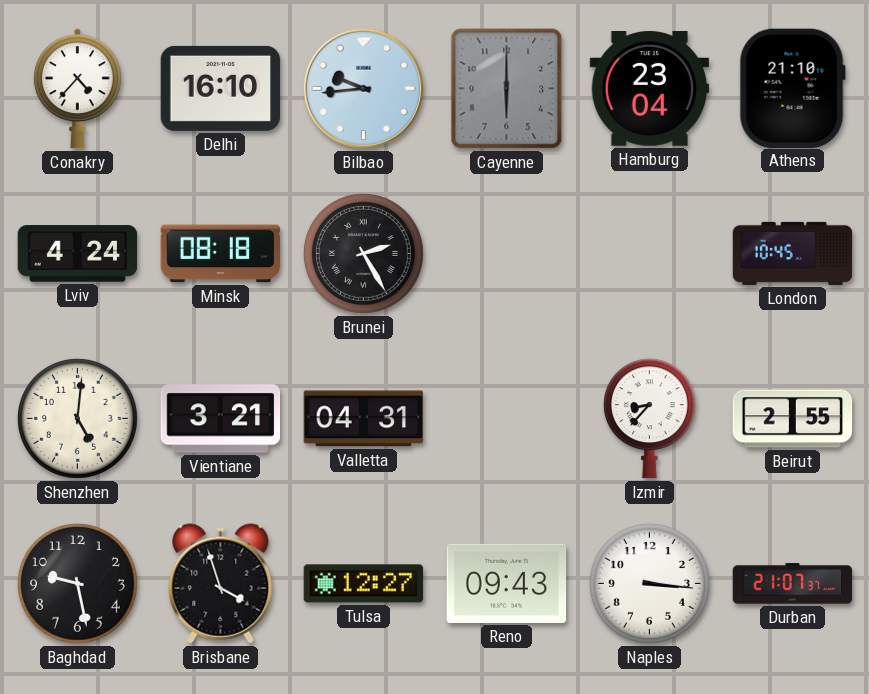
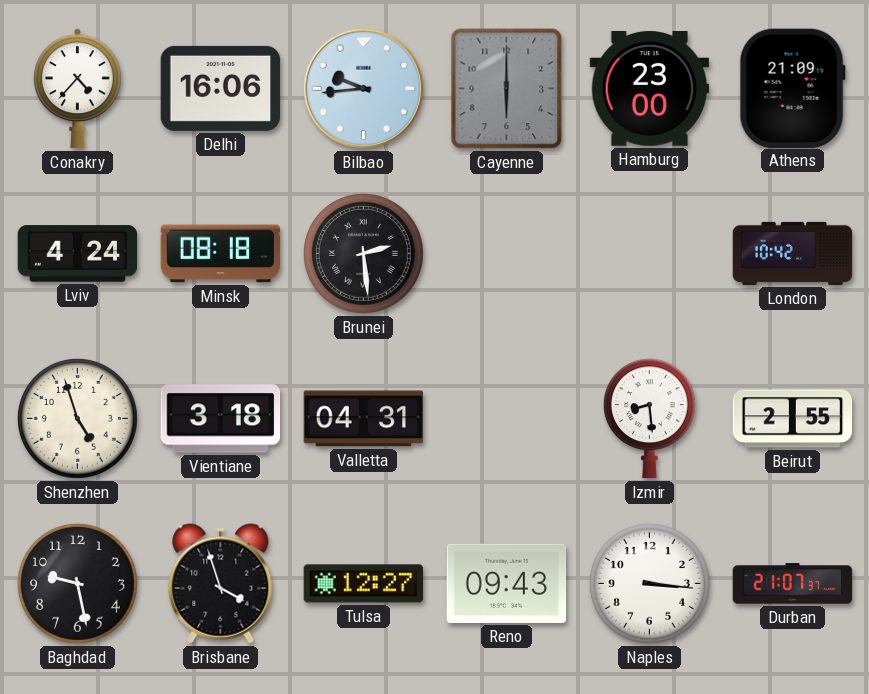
Delhi: 16:10 -> 16:06
Hamburg: 23:04 -> 23:00
Athens: 21:10 -> 21:09
Brunei: 2:25 -> 2:29
London: 10:45 -> 10:42
Shenzhen: 5:01 -> 4:57
Vientiane: 3:21 -> 3:18
Izmir: 8:37 -> 8:29
